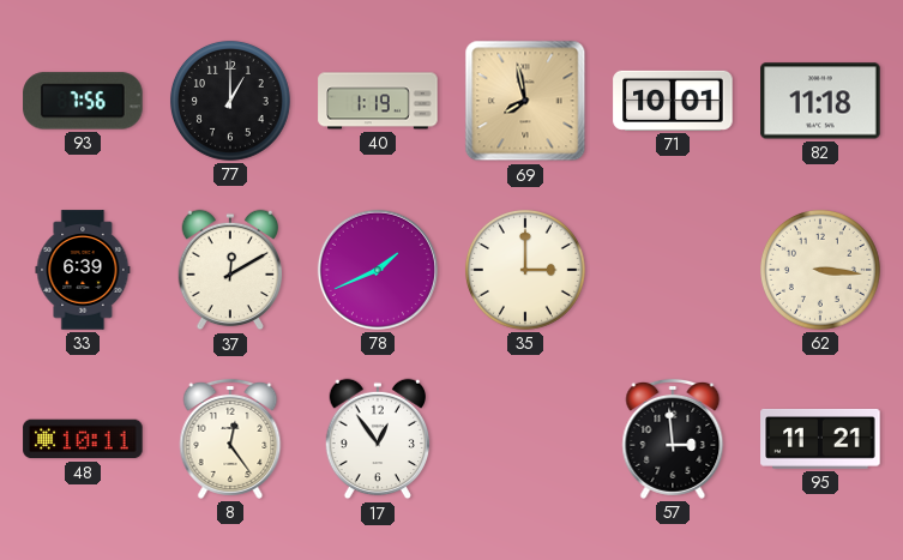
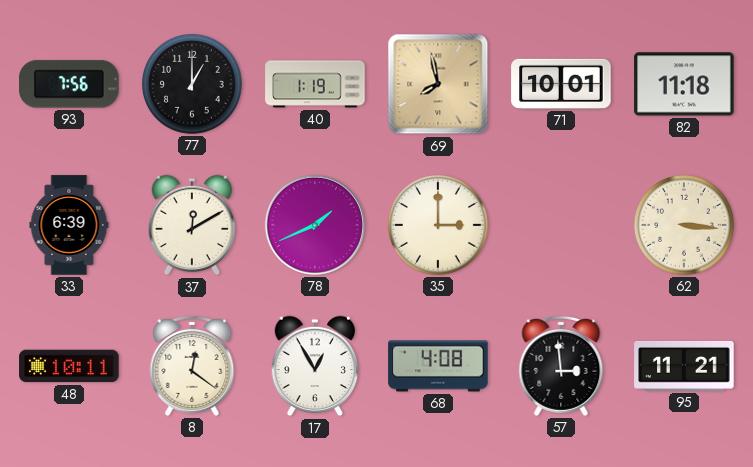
8: 12:24 -> 12:21
17: 12:54 -> 12:55
68: none -> 4:08
